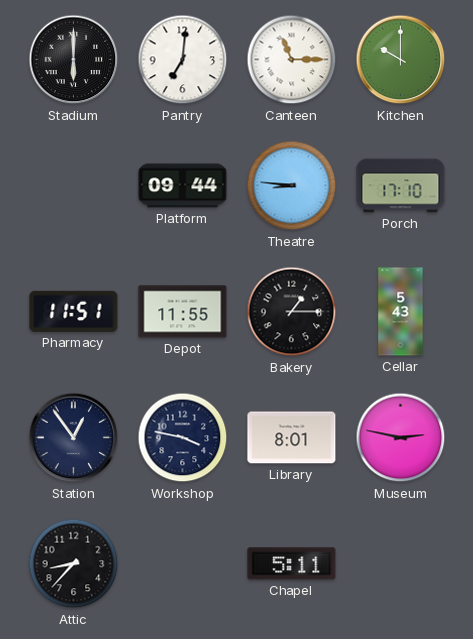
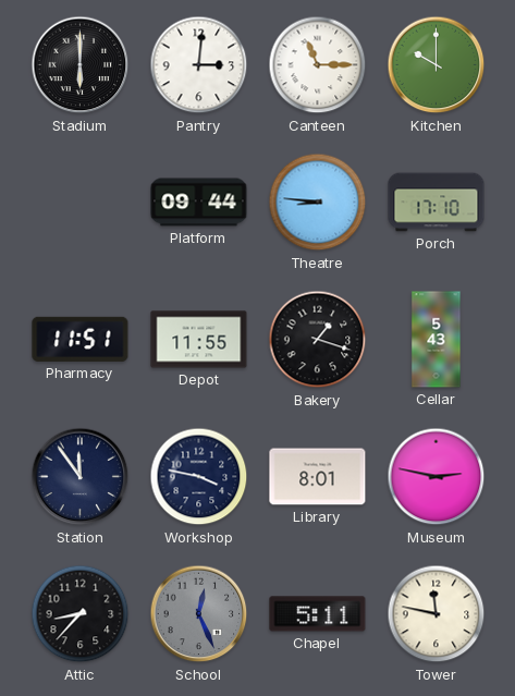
Pantry: 7:01 -> 3:01
Bakery: 1:15 -> 1:18
Station: 12:54 -> 11:54
School: none -> 12:26
Tower: none -> 11:47
